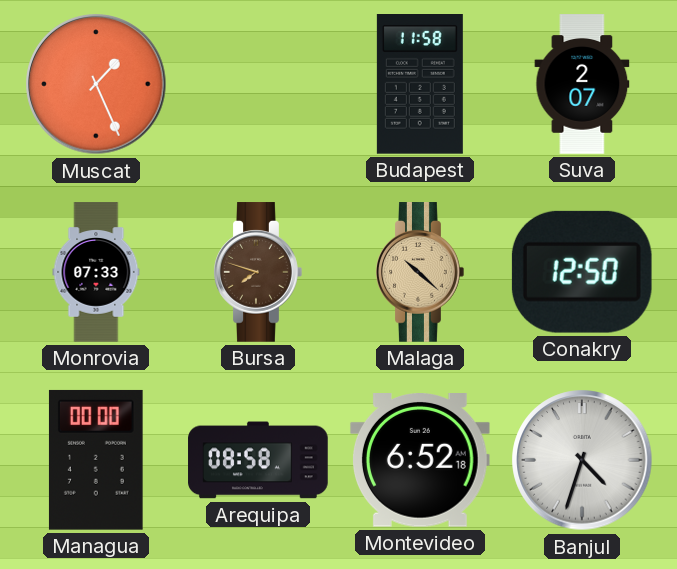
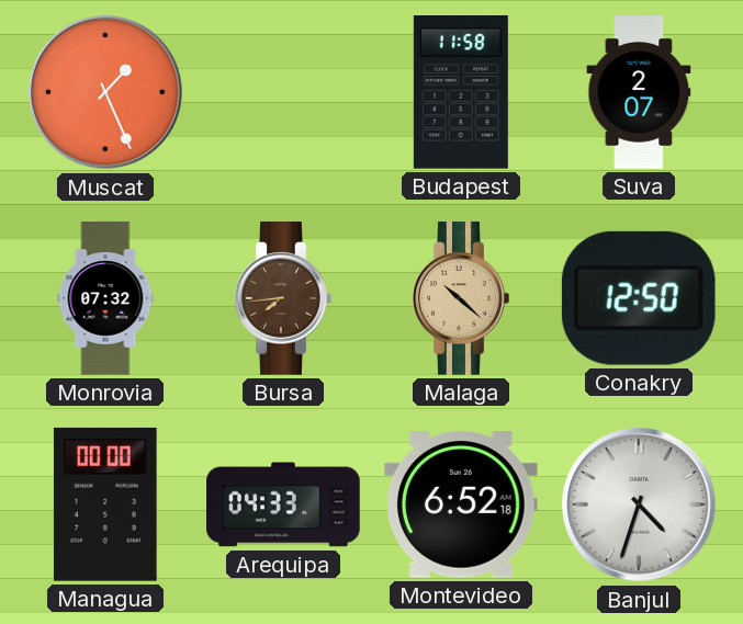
Monrovia: 07:33 -> 07:32
Bursa: 7:48 -> 7:44
Arequipa: 08:58 -> 04:33
